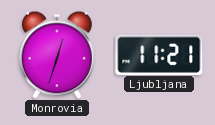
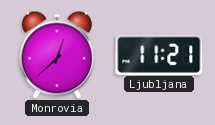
Monrovia: 12:33 -> 12:38
